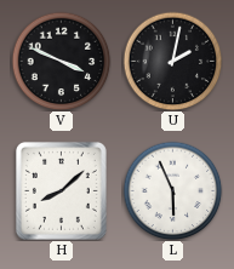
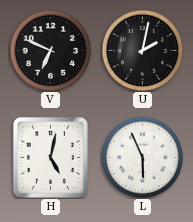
V: 3:49 -> 6:49
H: 8:08 -> 5:02
